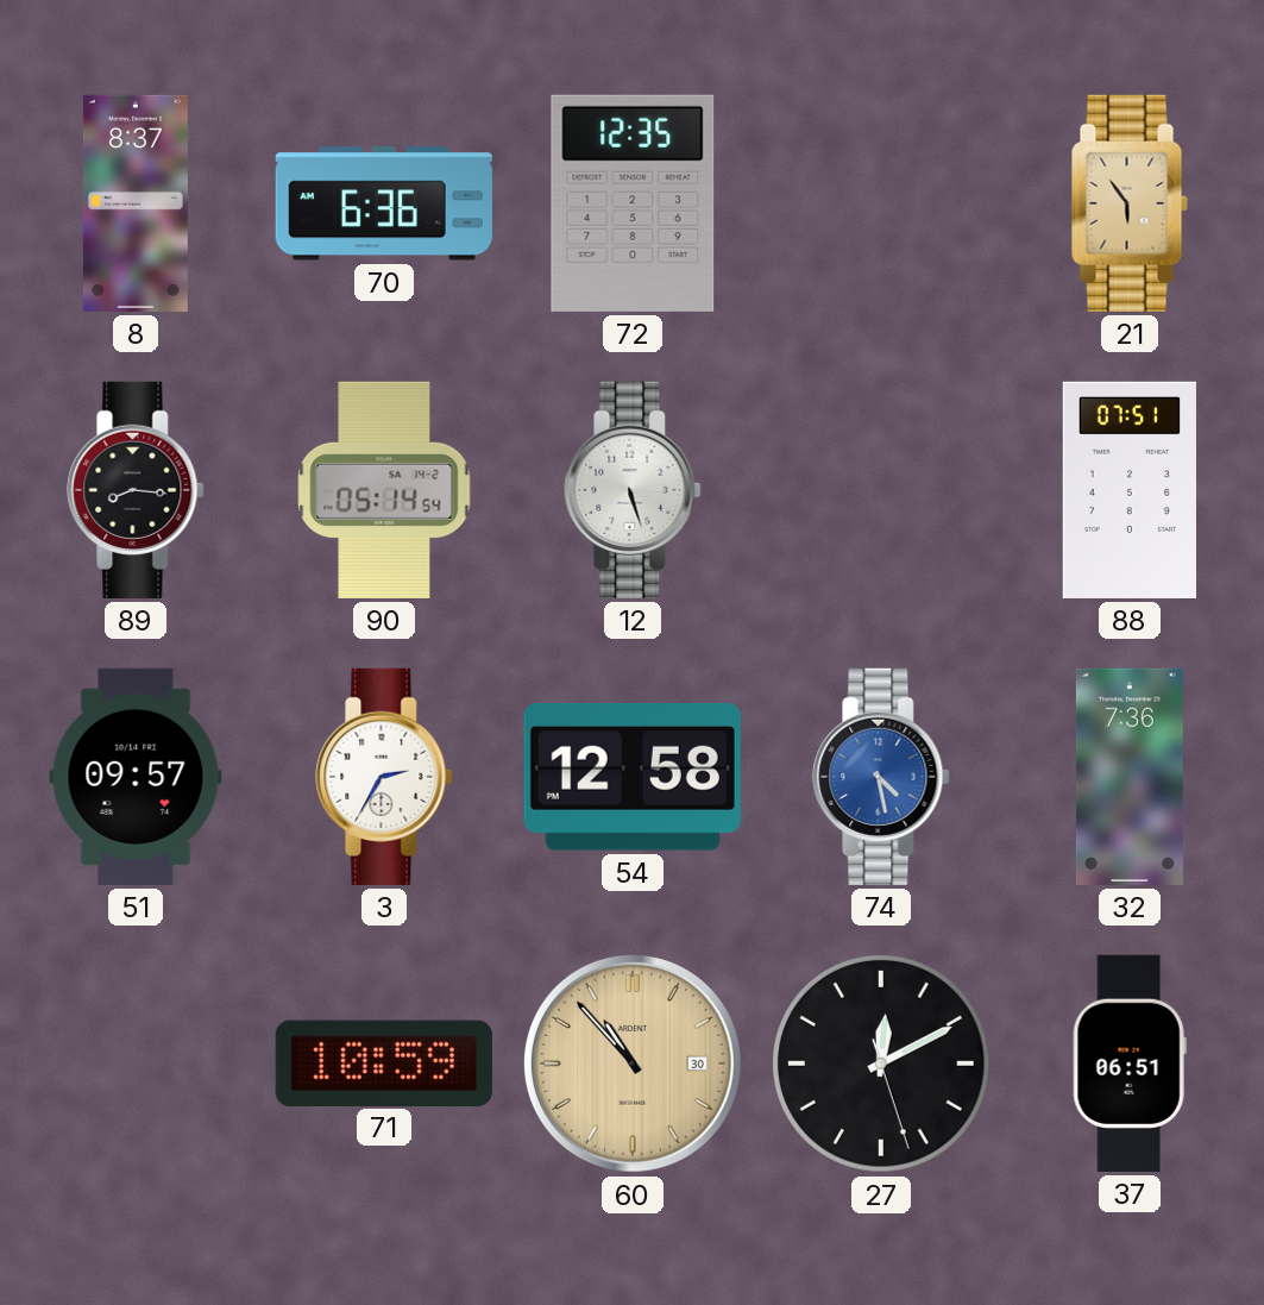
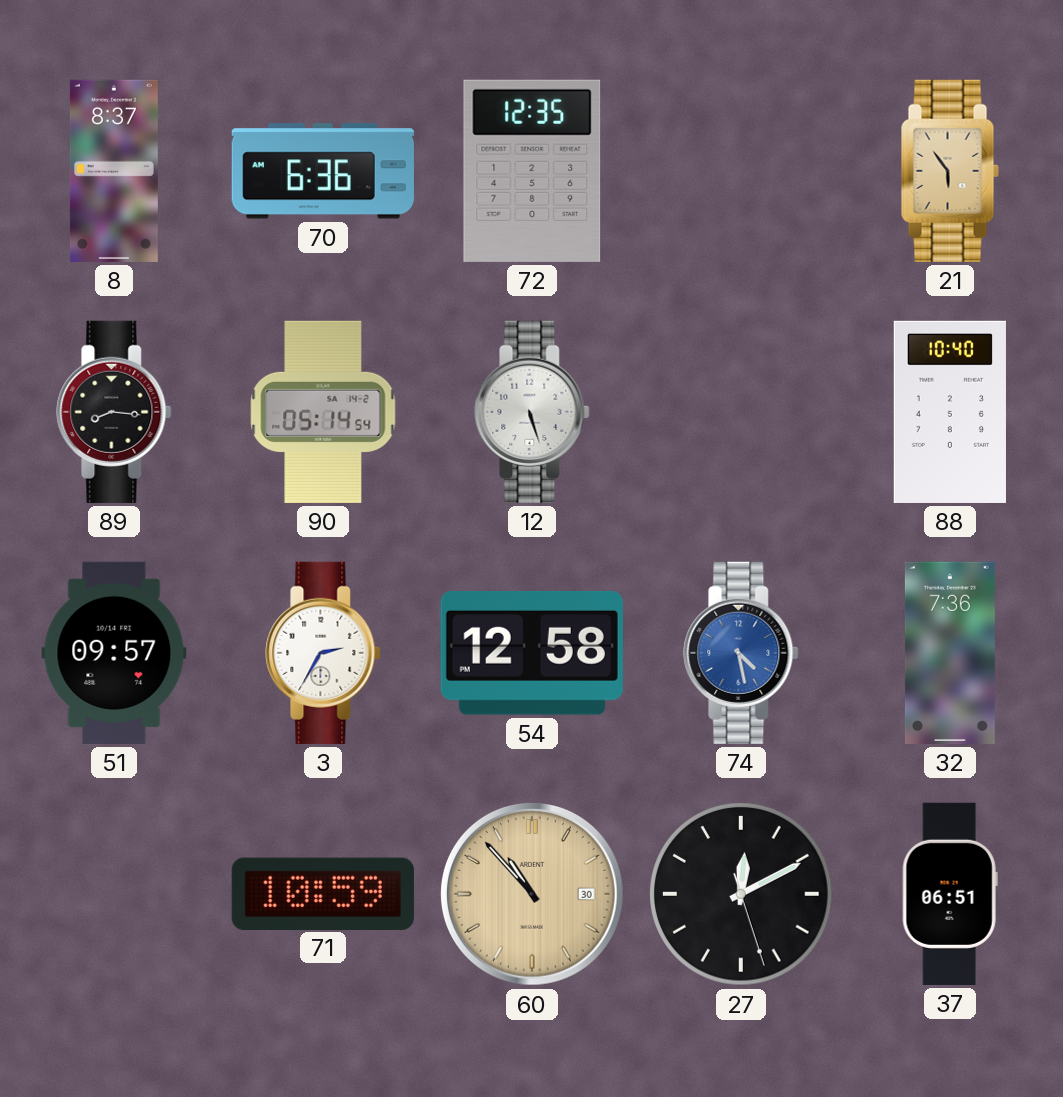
88: 07:51 -> 10:40
